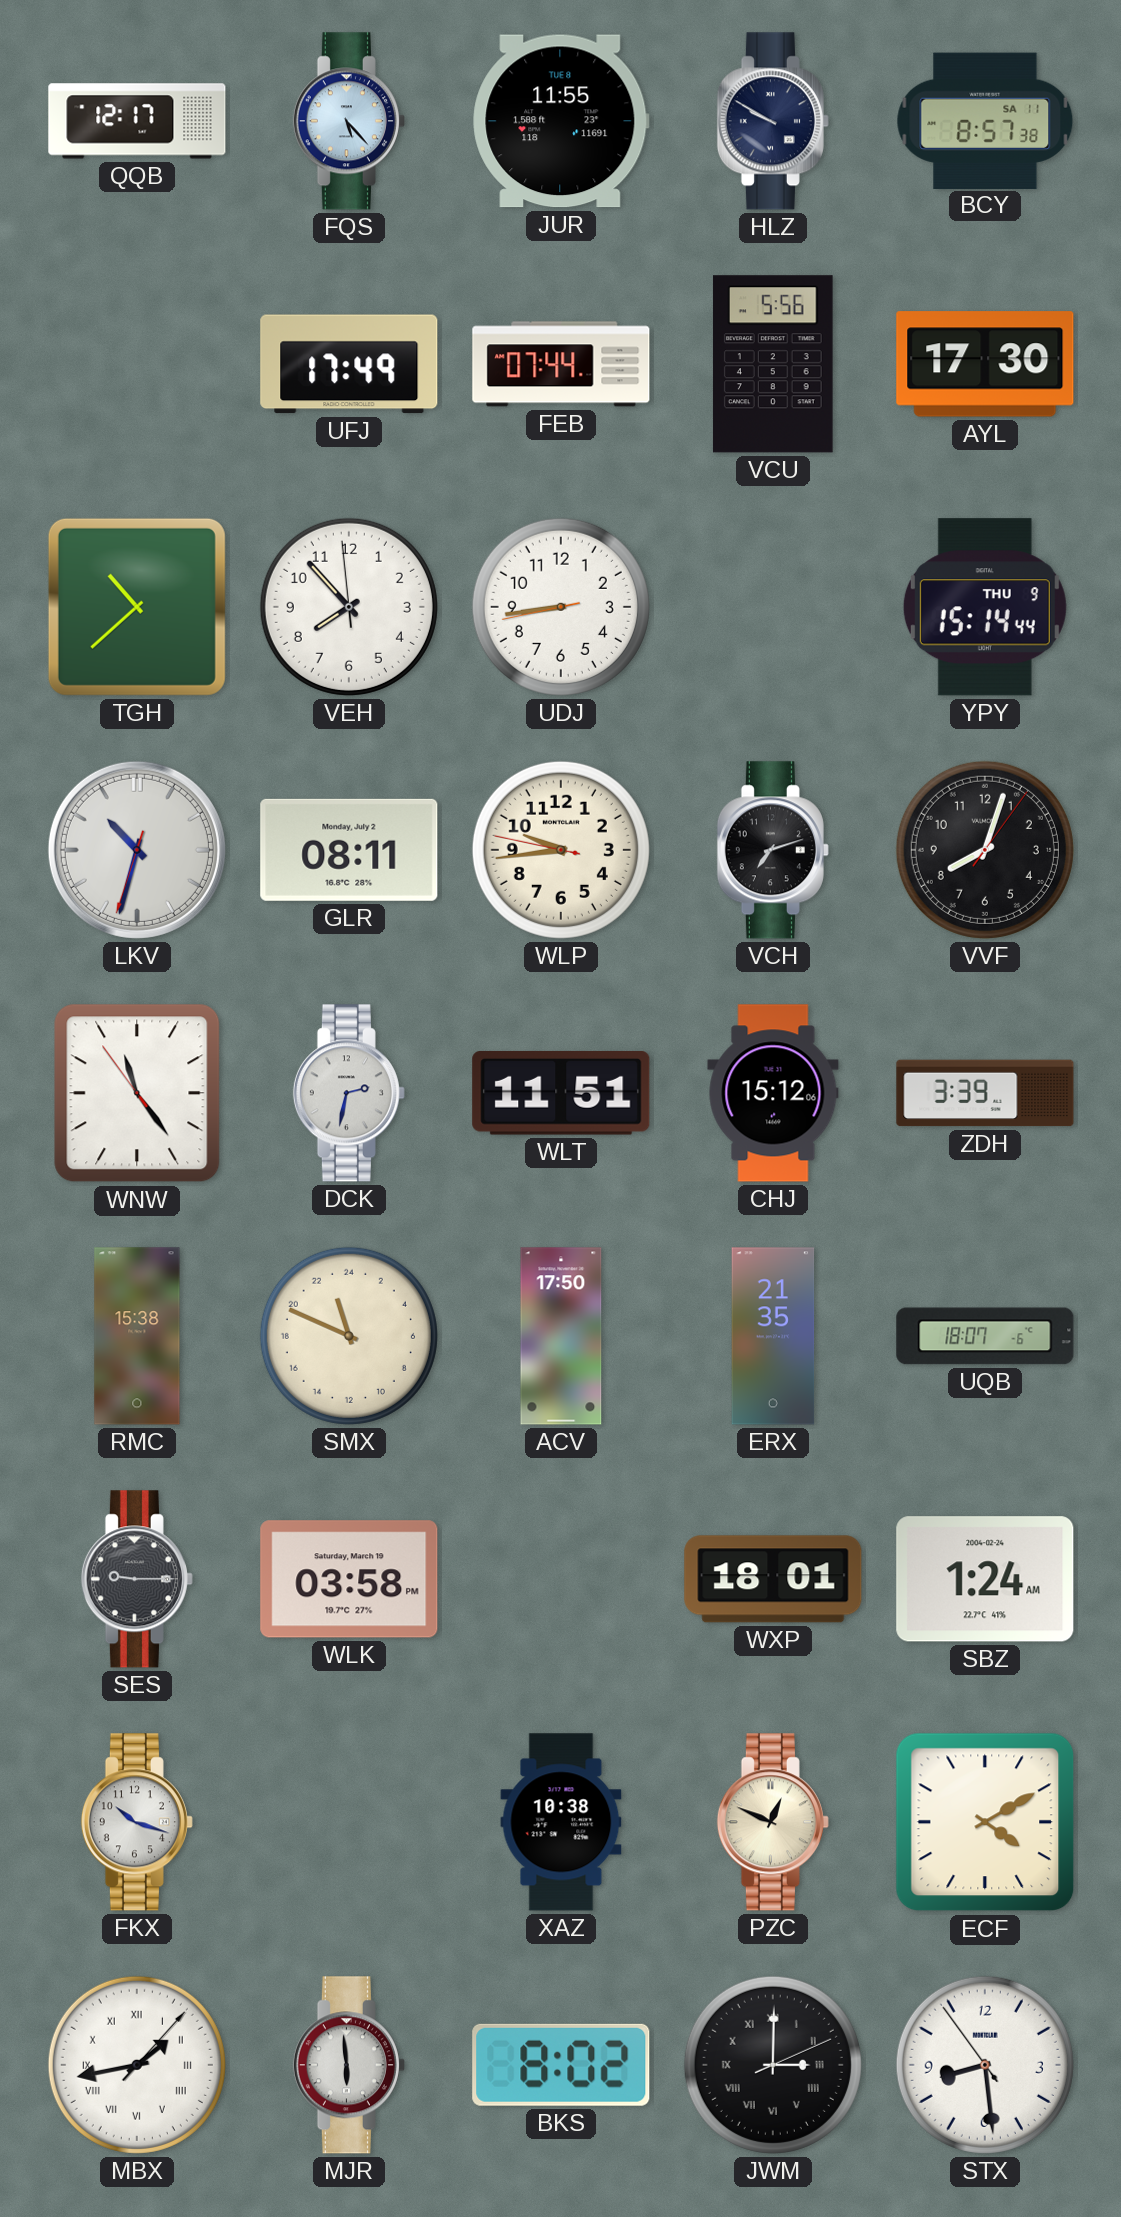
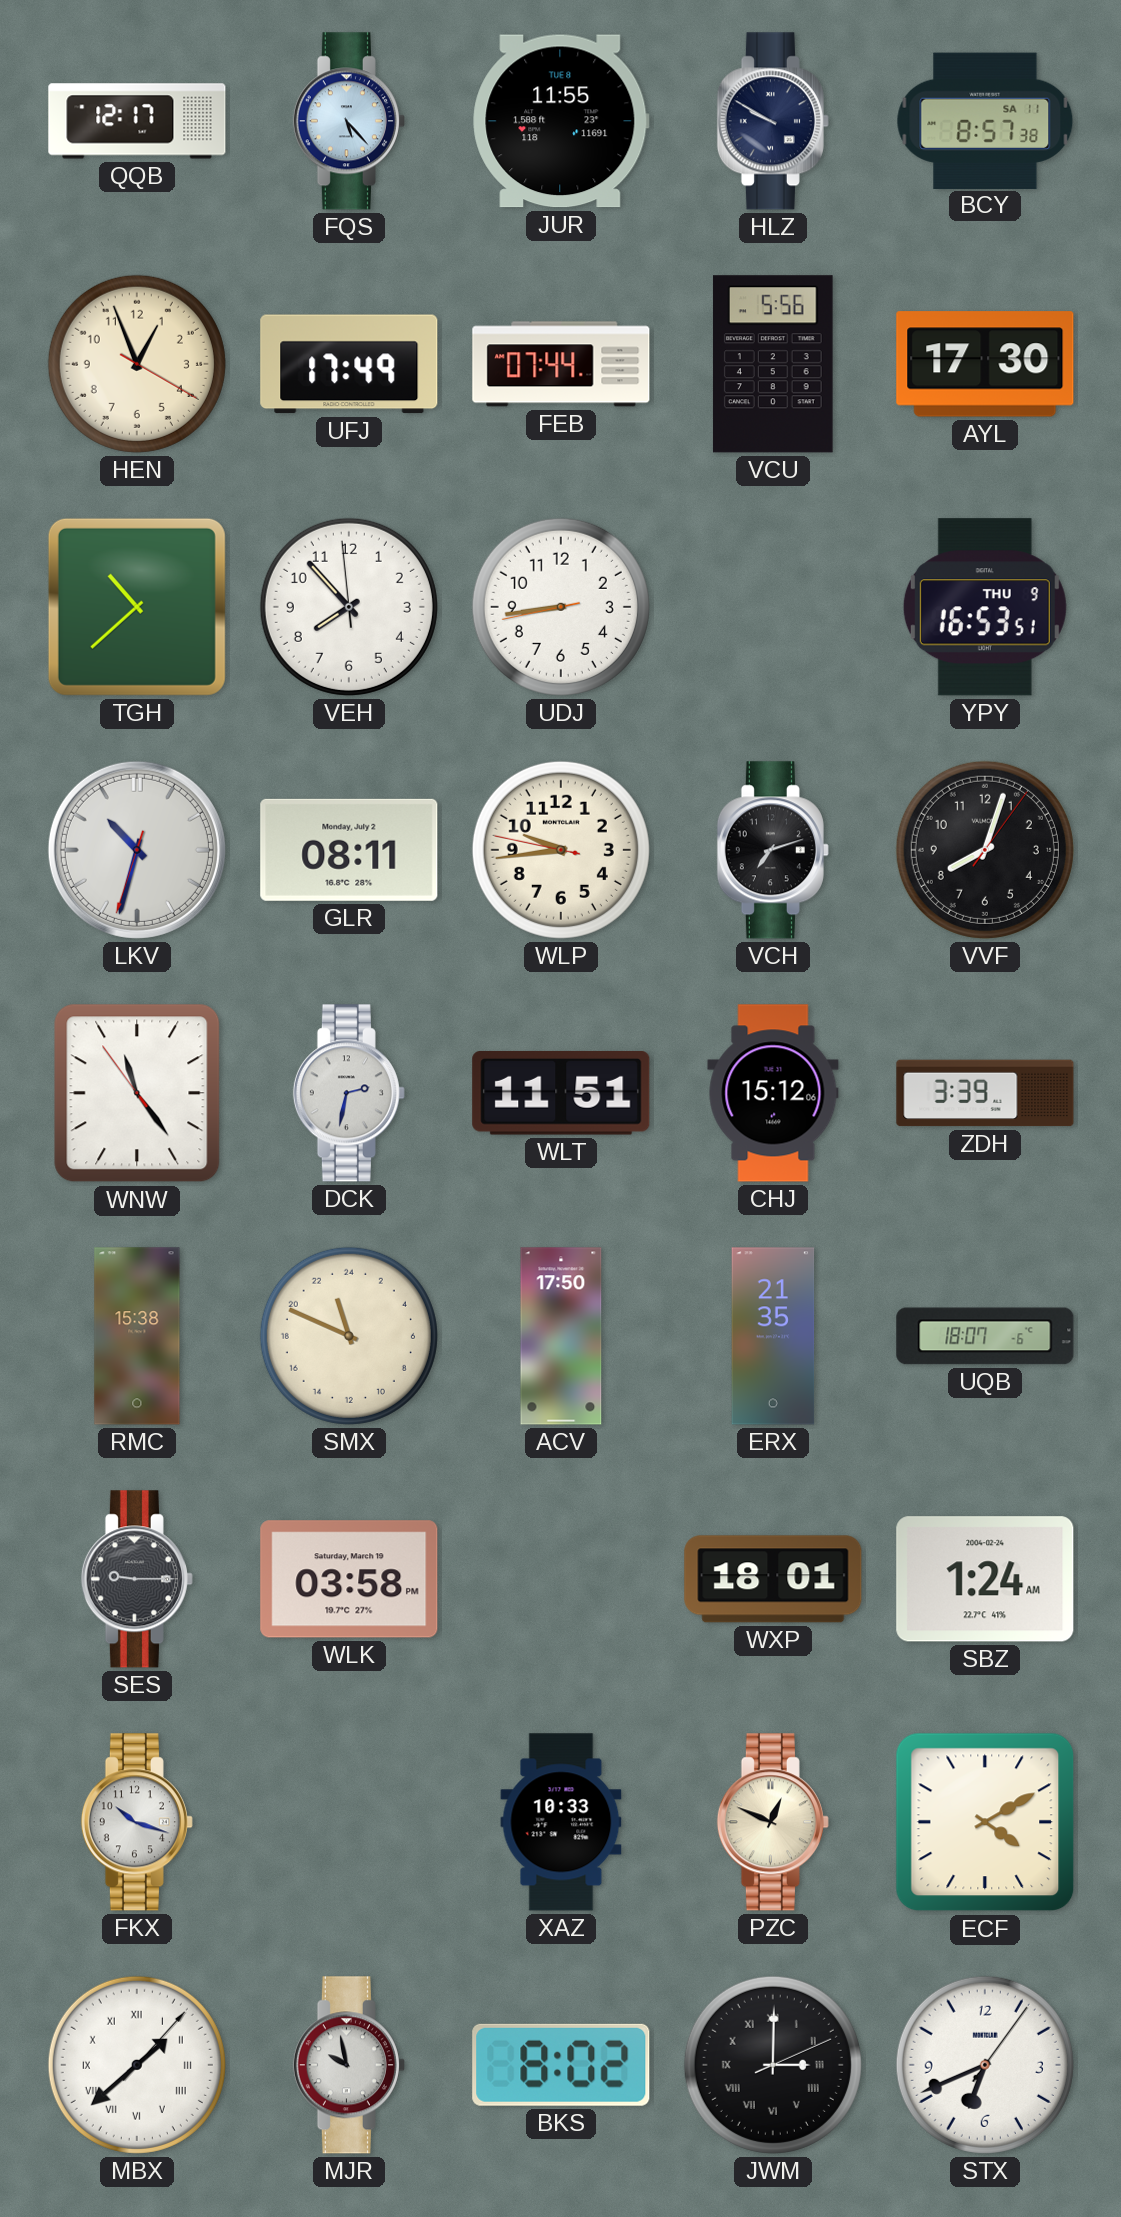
HEN: none -> 12:56
YPY: 15:14 -> 16:53
XAZ: 10:38 -> 10:33
MBX: 1:43 -> 1:38
MJR: 5:59 -> 9:58
STX: 8:28 -> 6:41
